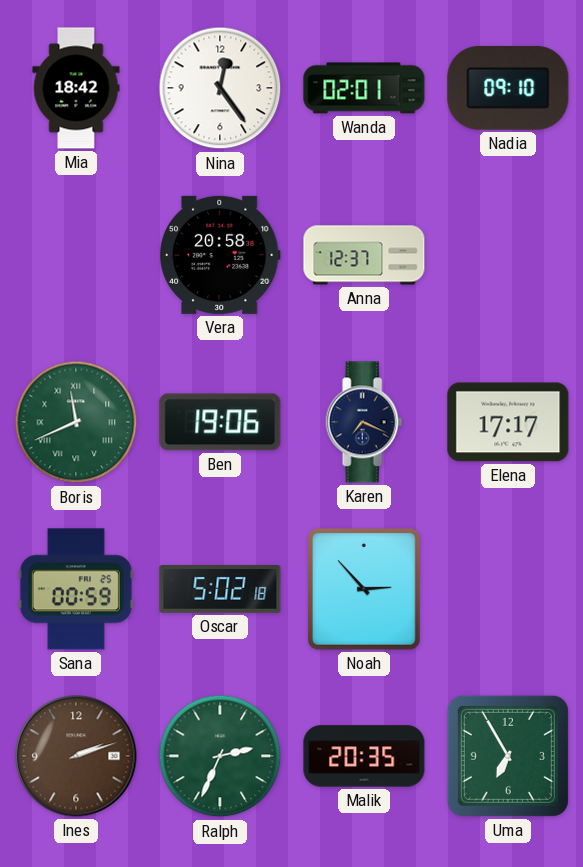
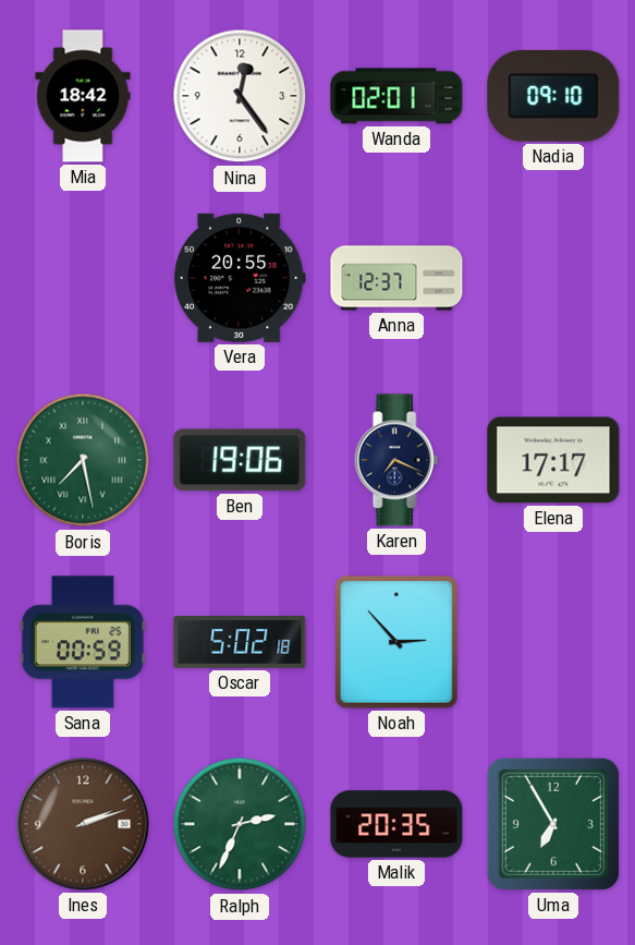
Vera: 20:58 -> 20:55
Boris: 11:41 -> 7:28
